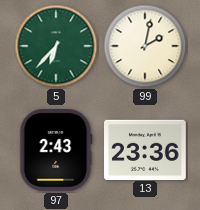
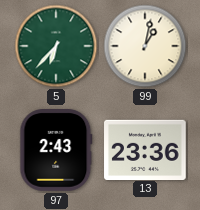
99: 2:02 -> 1:02
